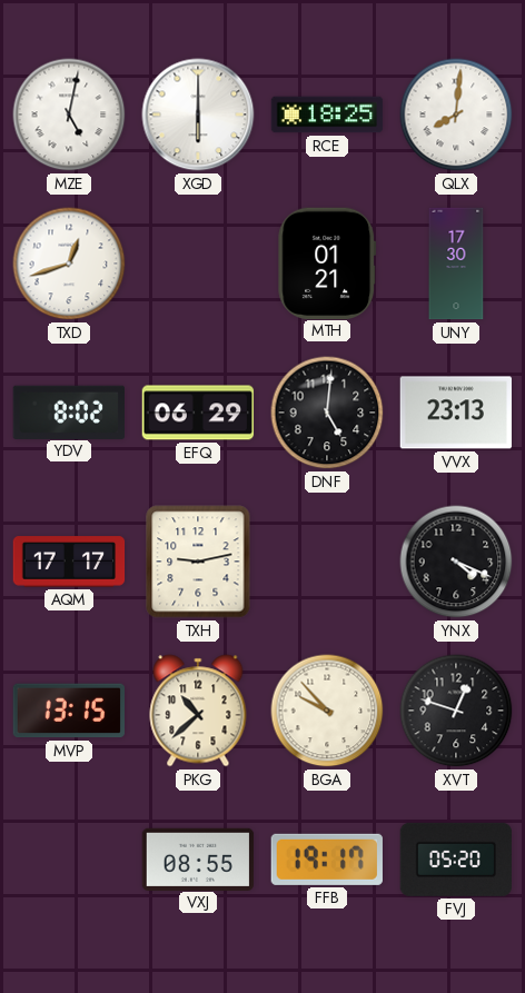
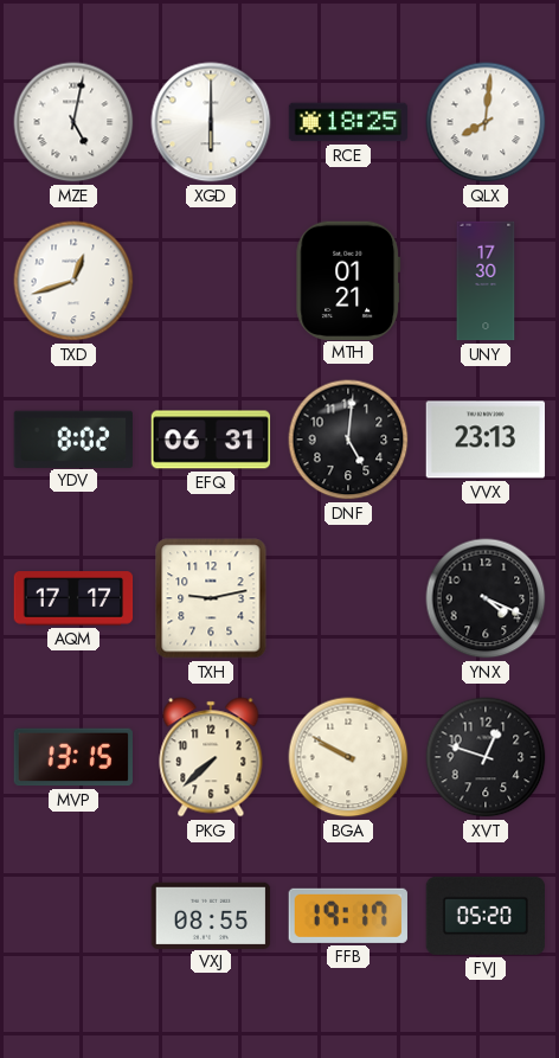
EFQ: 06:29 -> 06:31
PKG: 10:38 -> 7:38
BGA: 9:53 -> 9:50
